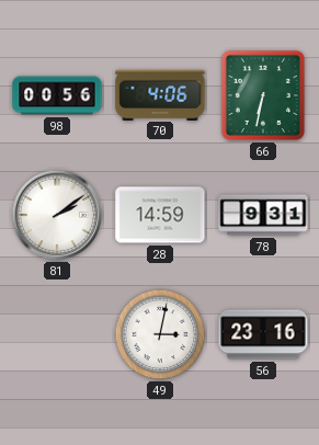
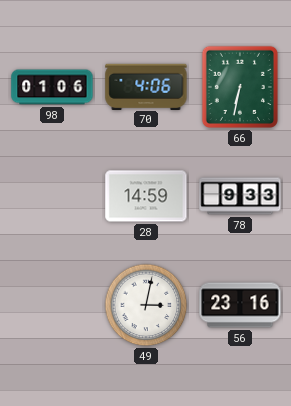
98: 00:56 -> 01:06
81: 2:09 -> none
78: 9:31 -> 9:33
